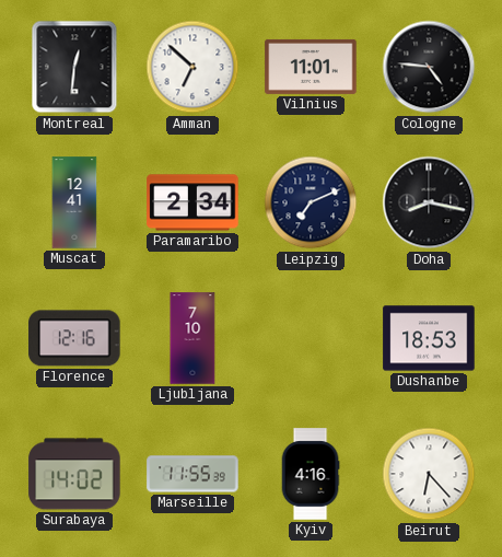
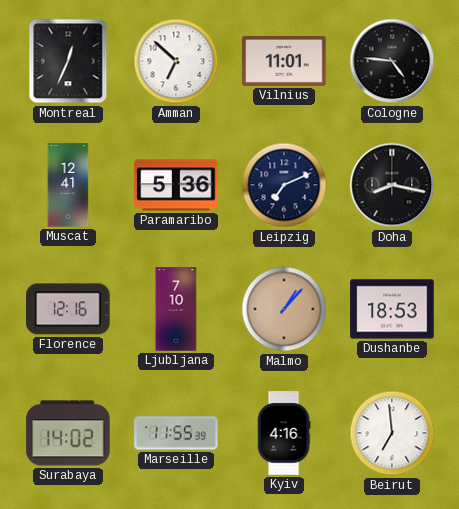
Montreal: 12:31 -> 12:34
Paramaribo: 2:34 -> 5:36
Malmo: none -> 1:07
Beirut: 6:23 -> 6:59
